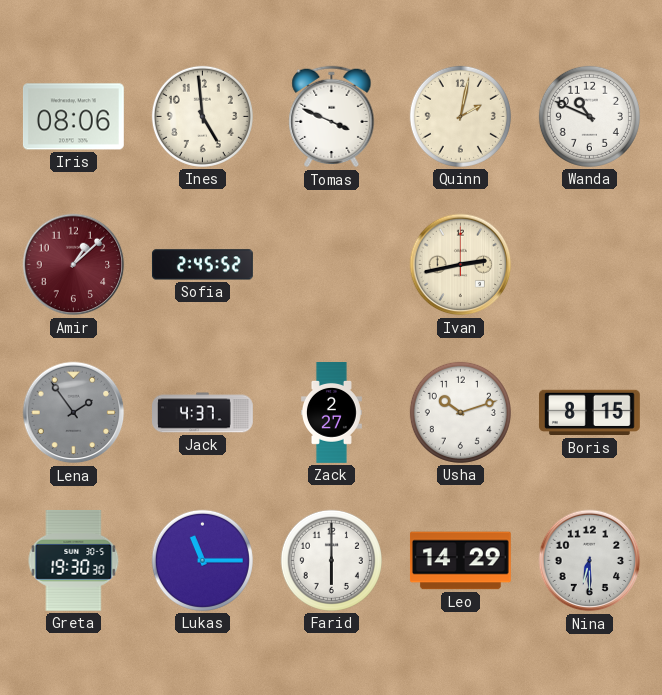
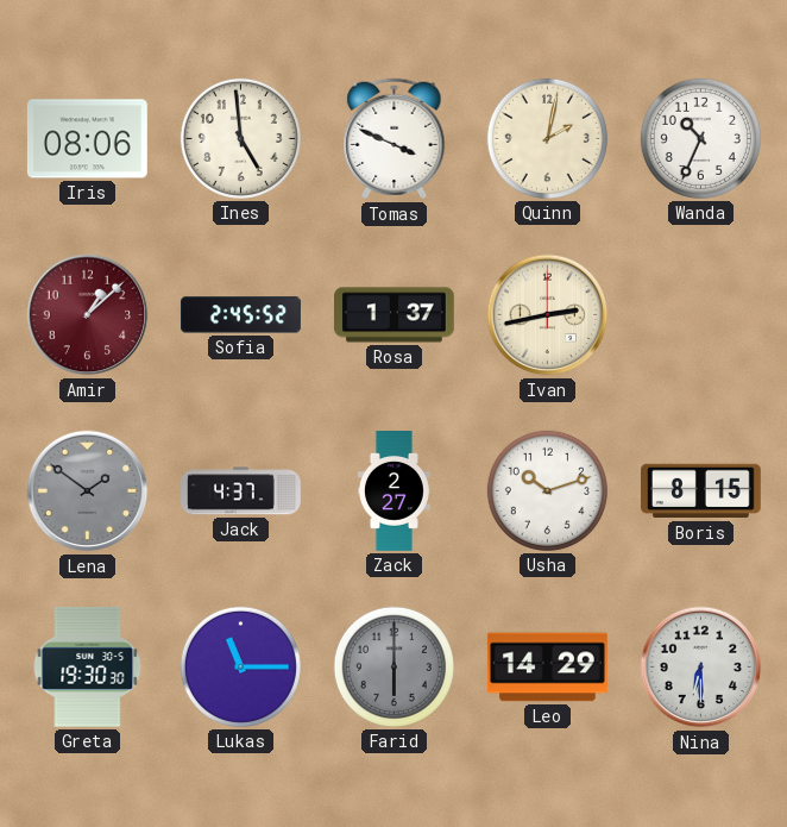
Wanda: 10:49 -> 10:34
Rosa: none -> 1:37
Lena: 1:54 -> 1:51
Farid dial: white -> grey
